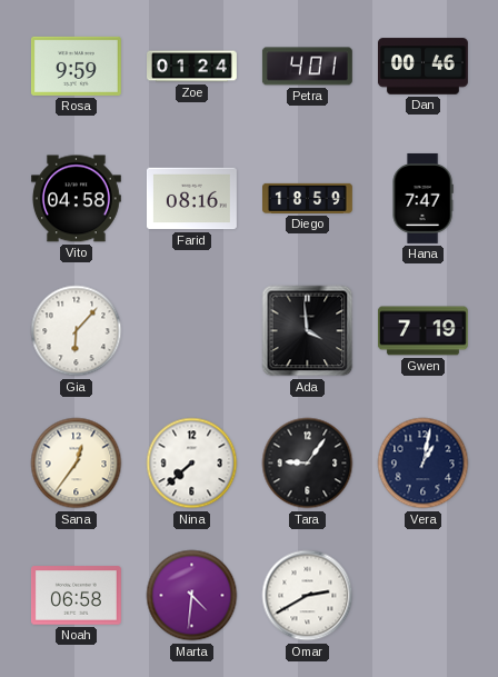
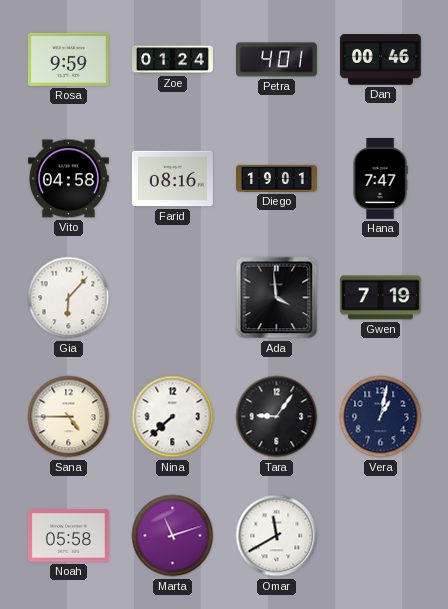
Diego: 18:59 -> 19:01
Sana: 12:36 -> 4:45
Noah: 06:58 -> 05:58
Marta: 4:31 -> 11:12
Omar: 2:40 -> 11:40
